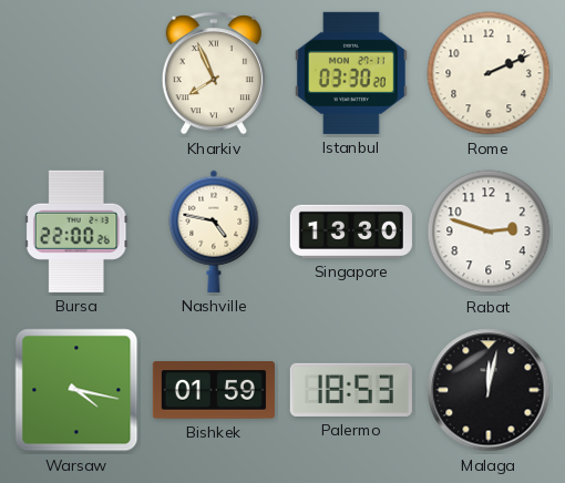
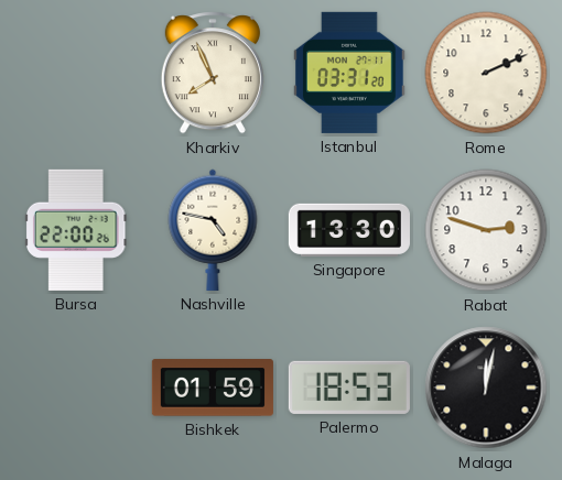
Istanbul: 03:30 -> 03:31
Warsaw: 4:17 -> none
